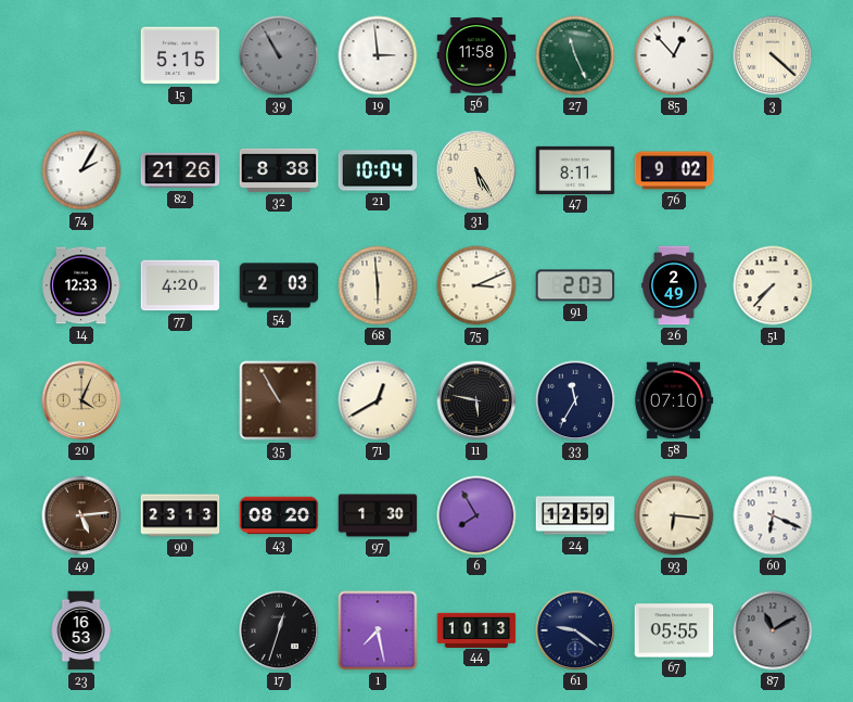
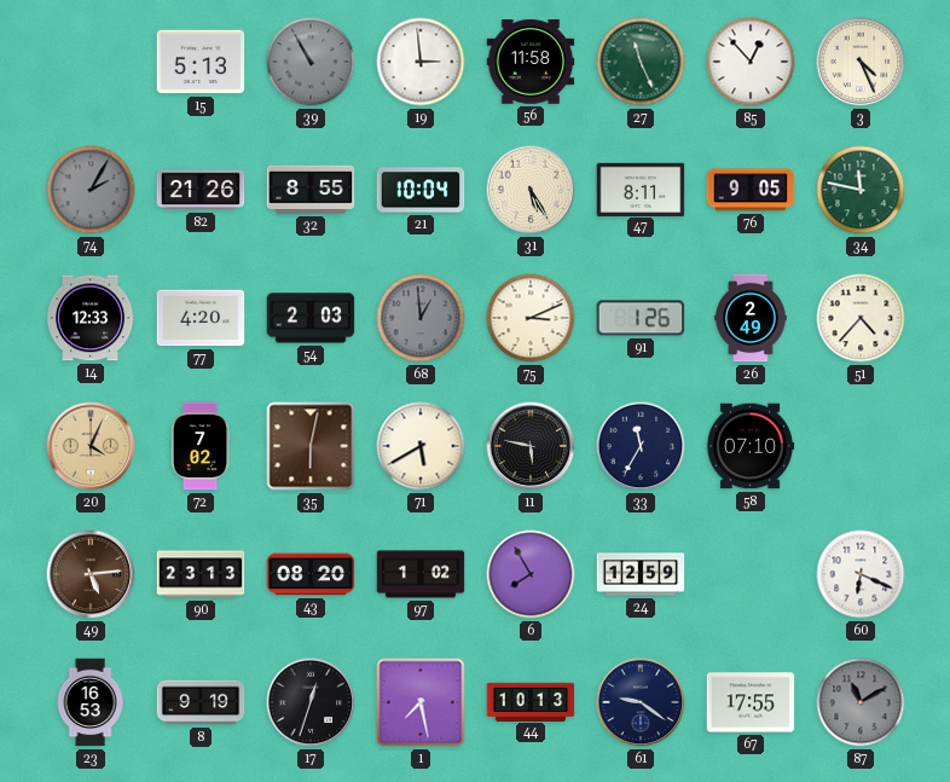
15: 5:15 -> 5:13
3: 4:22 -> 4:26
74 dial: white -> grey
32: 8:38 -> 8:55
76: 9:02 -> 9:05
34: none -> 11:47
68: 5:59 -> 12:59
68 dial: cream -> grey
91: 2:03 -> 1:26
51: 7:37 -> 4:37
72: none -> 7:02
35: 10:55 -> 6:02
71: 12:40 -> 5:40
97: 1:30 -> 1:02
93: 6:16 -> none
8: none -> 9:19
67: 05:55 -> 17:55
